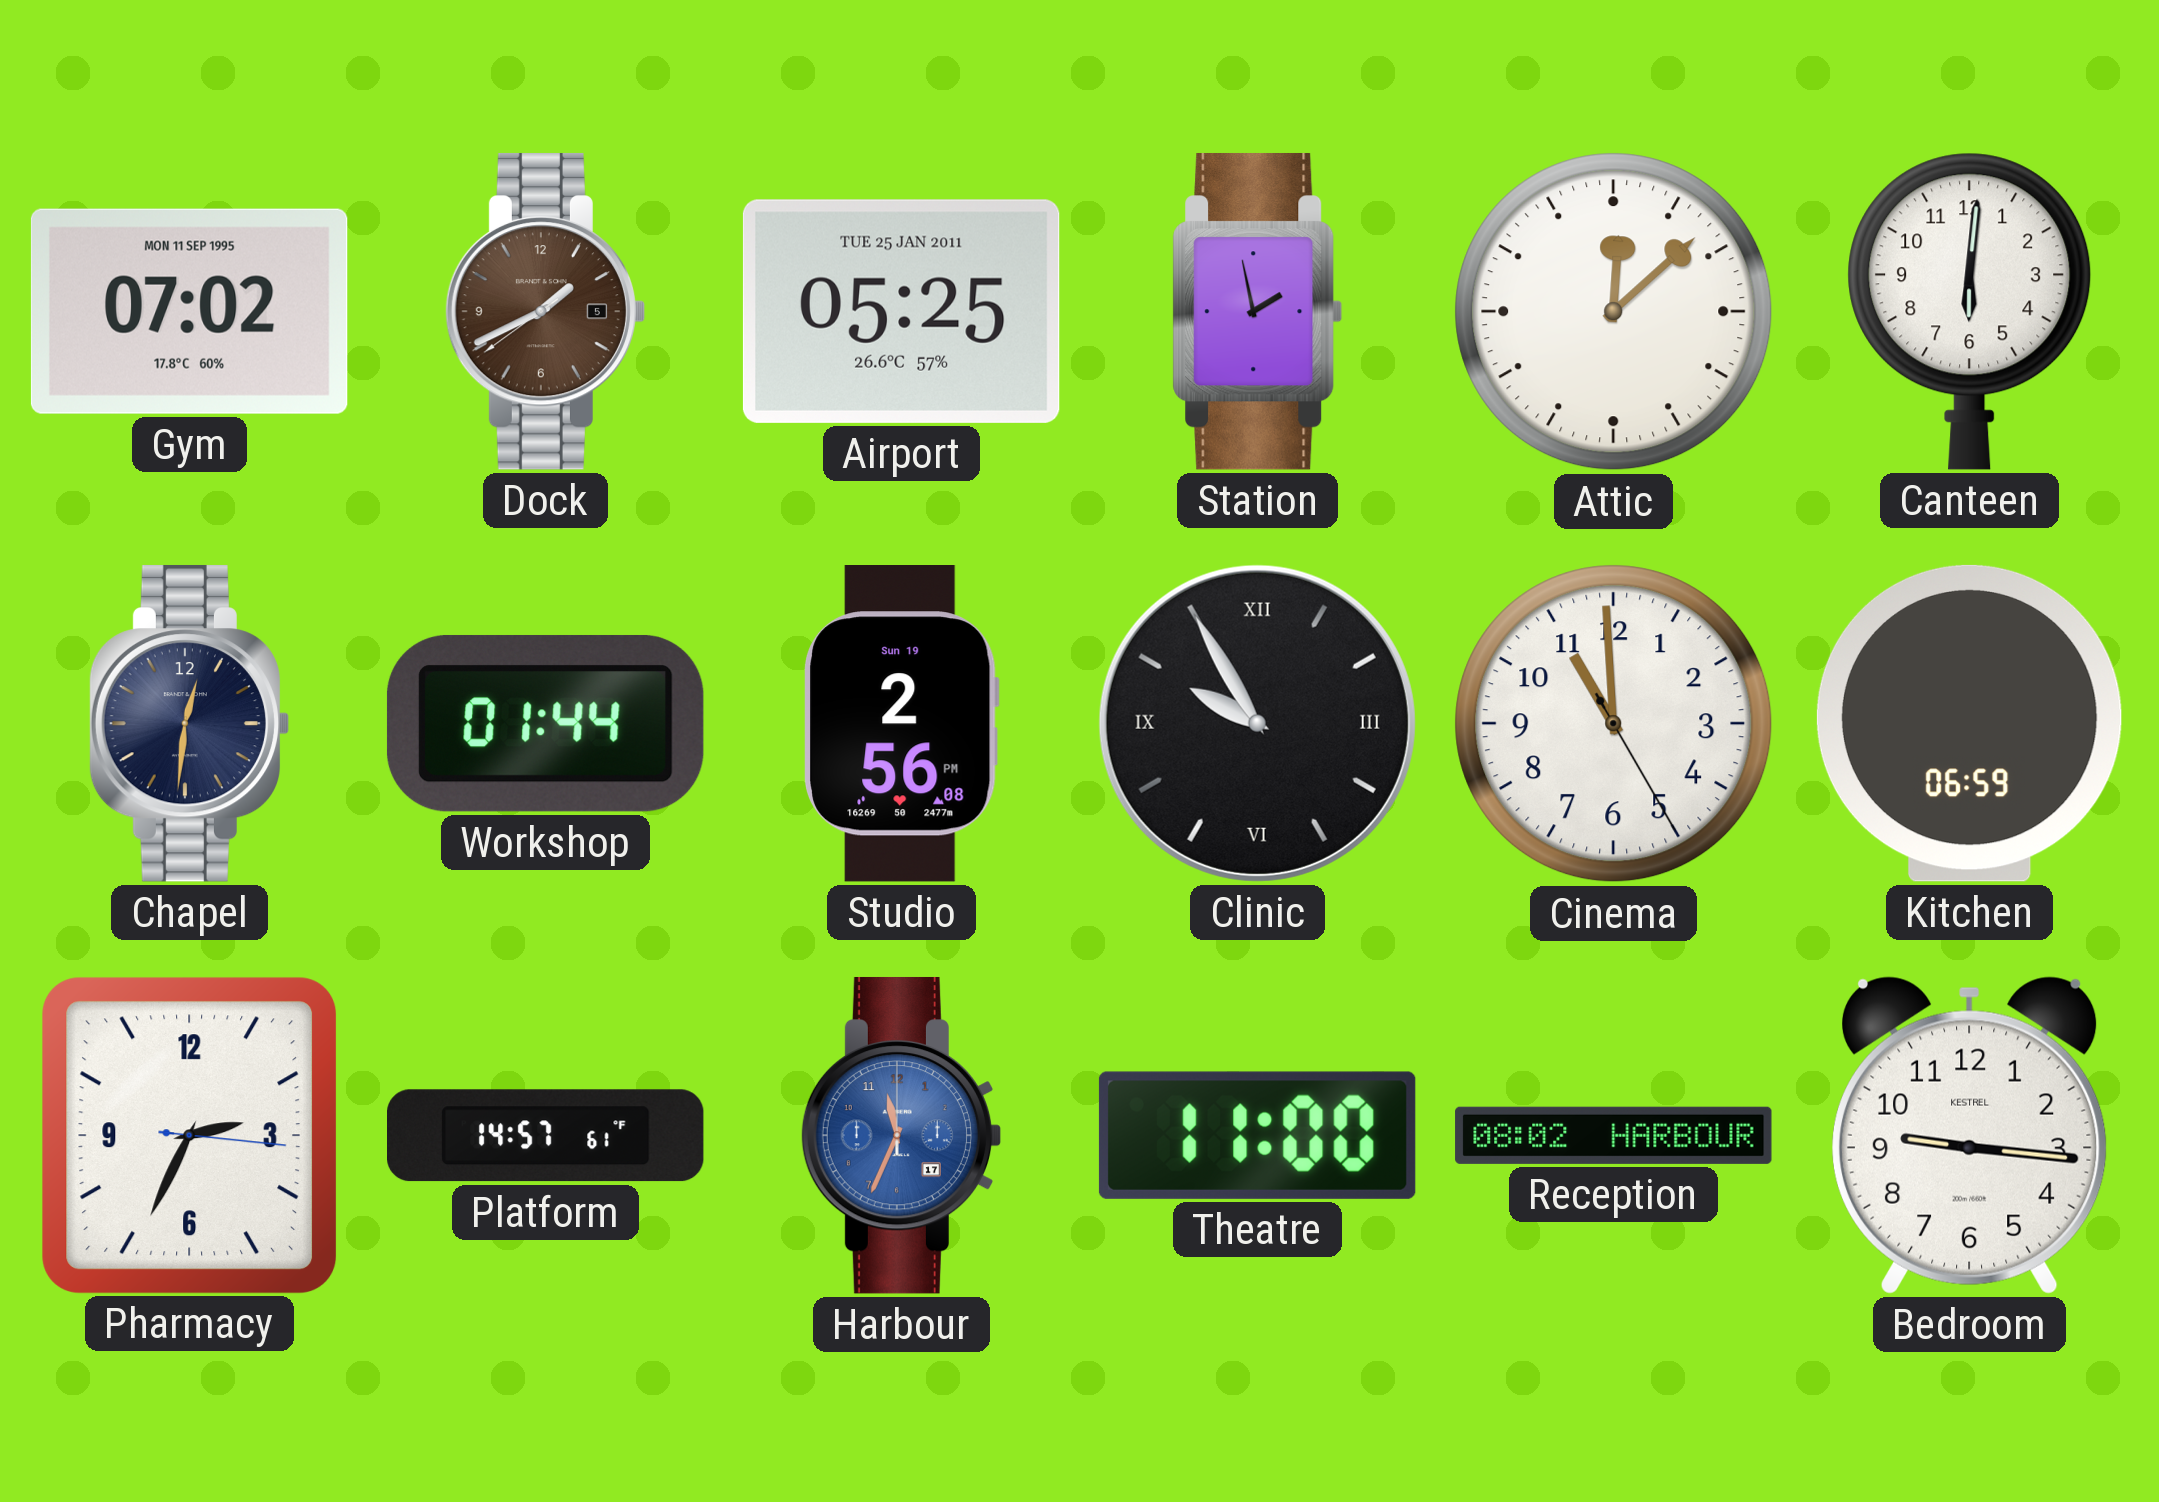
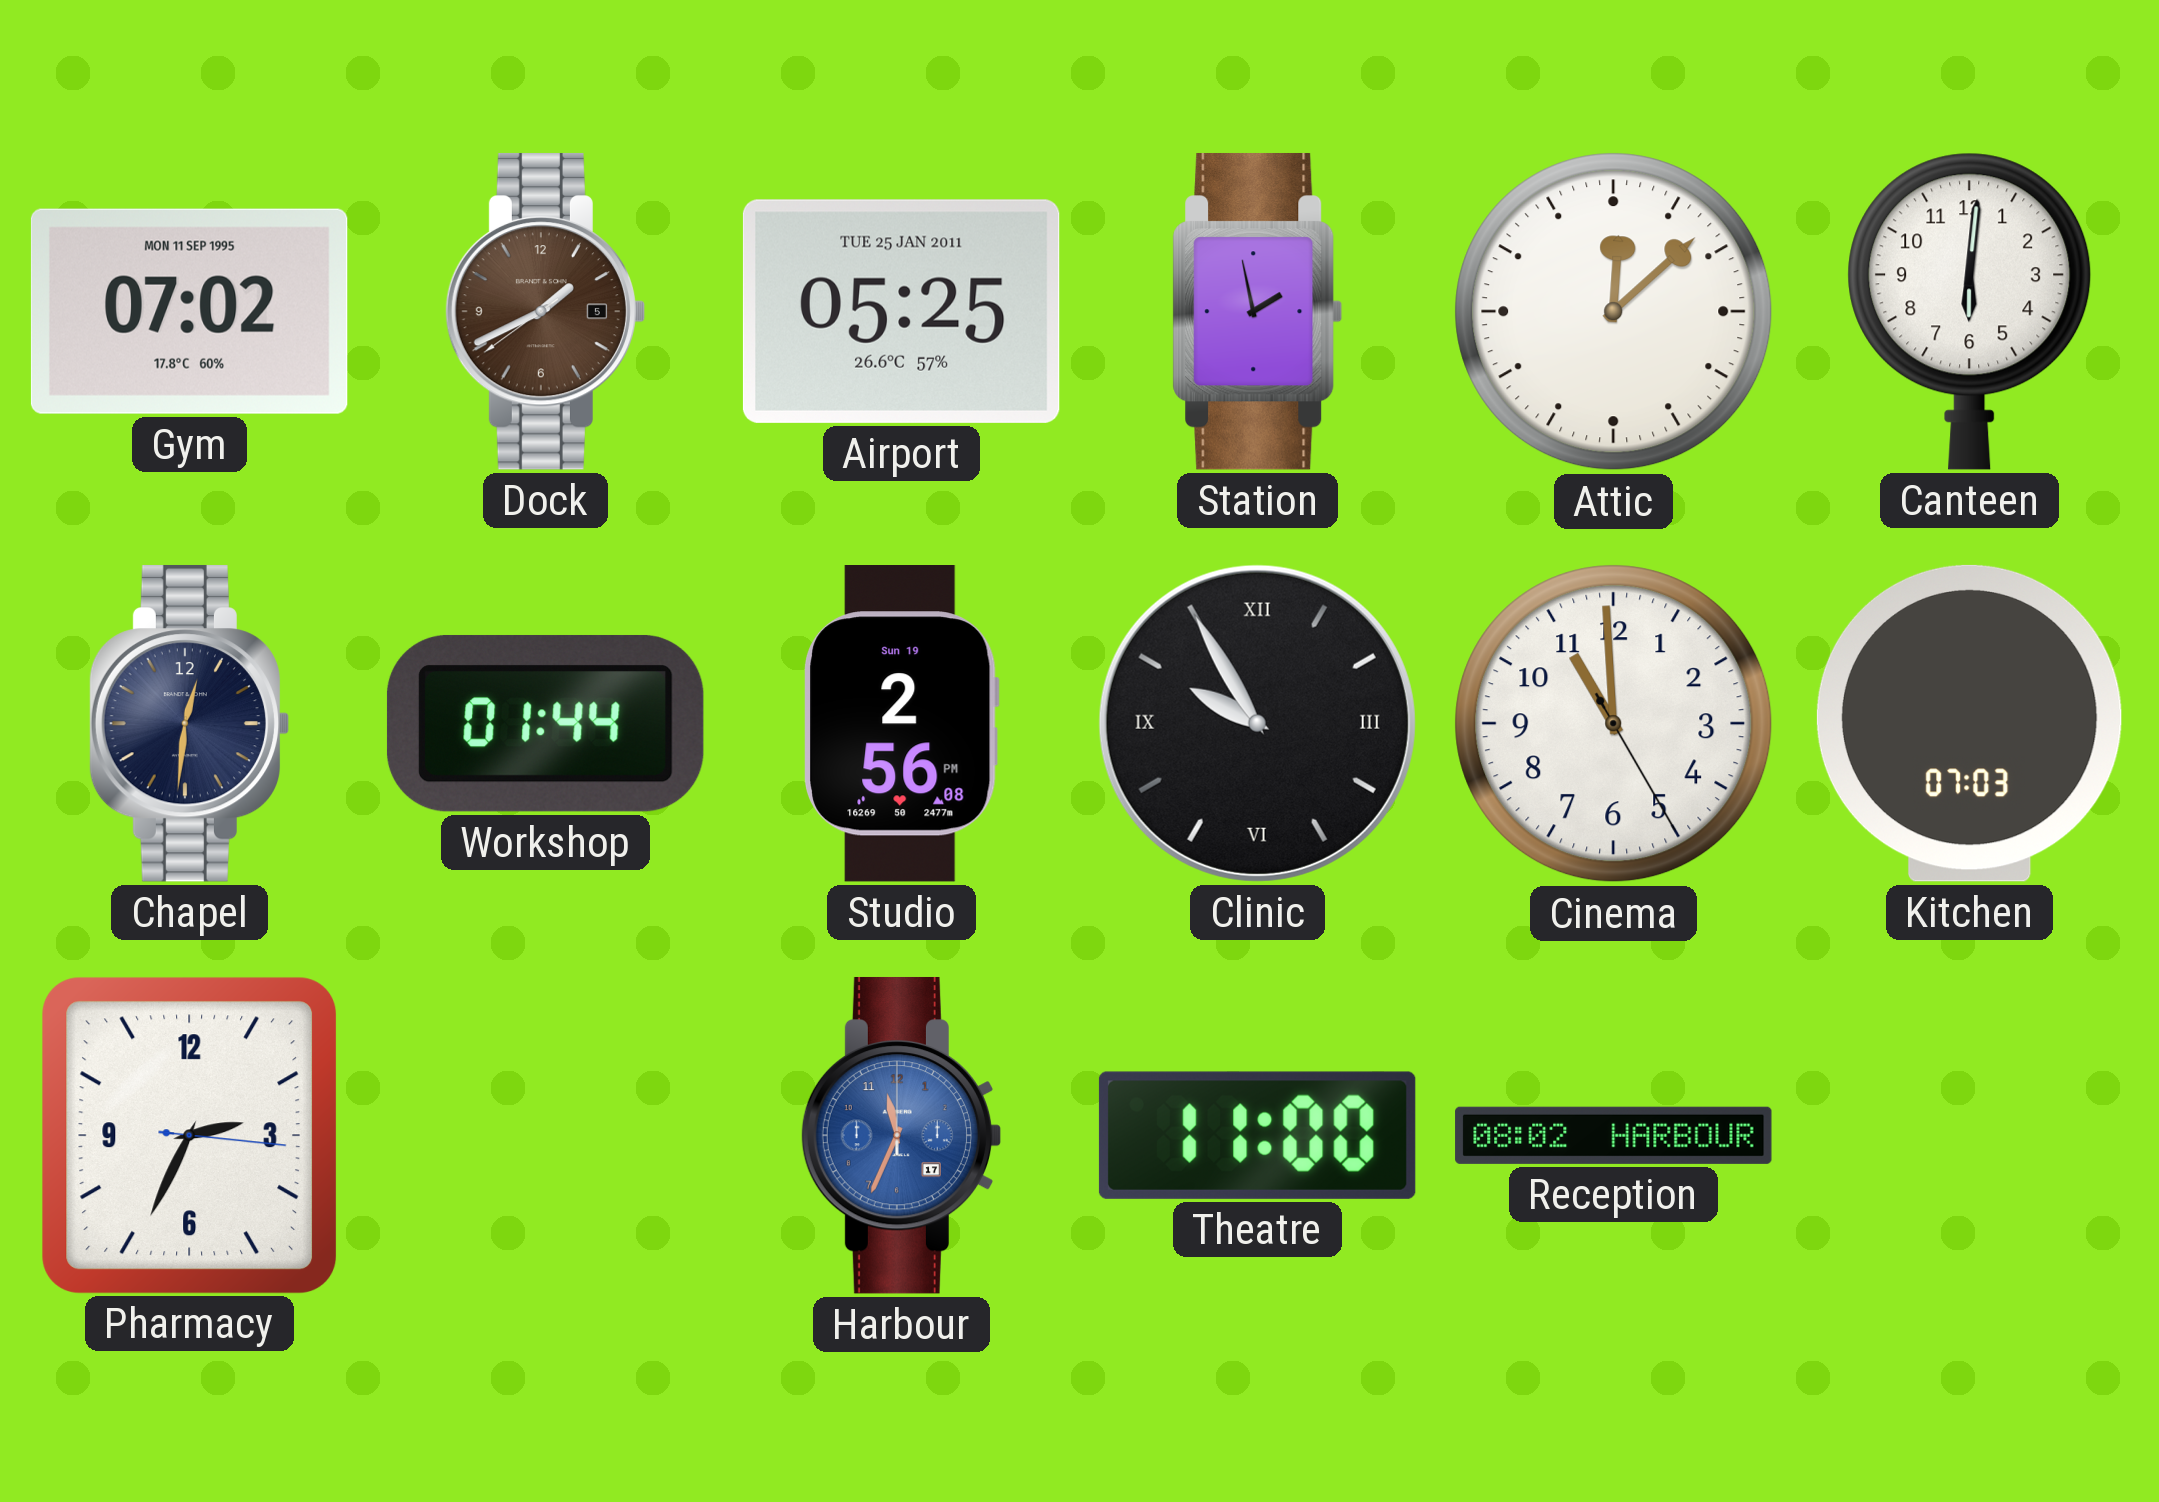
Kitchen: 06:59 -> 07:03
Platform: 14:57 -> none
Bedroom: 9:16 -> none
